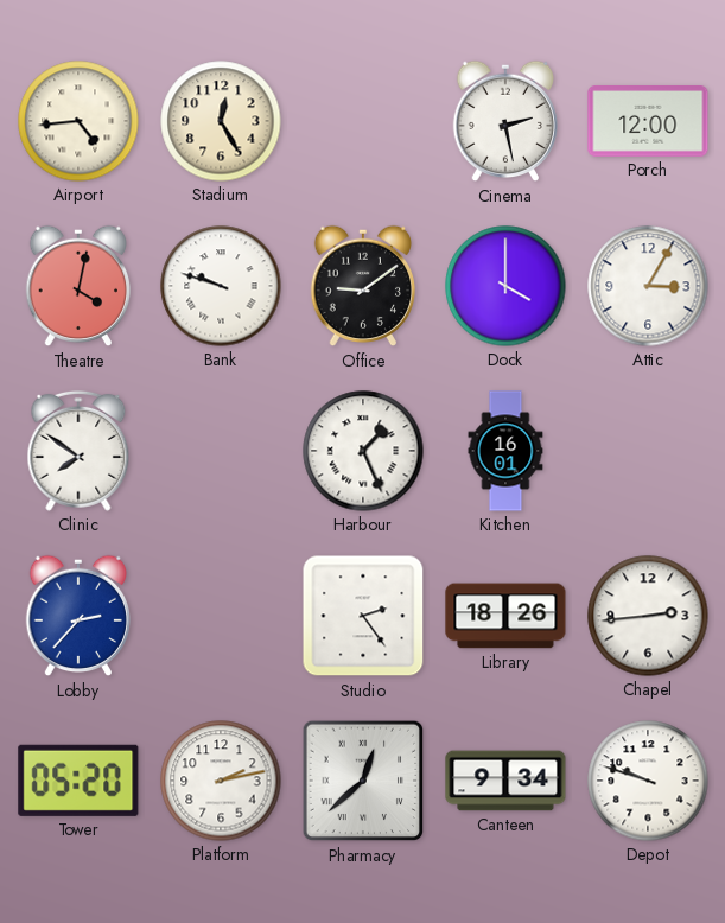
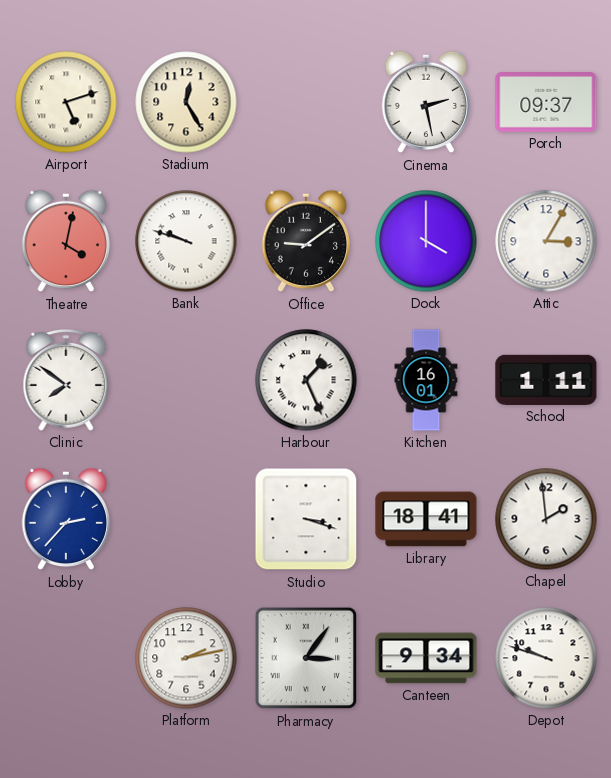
Airport: 4:44 -> 5:12
Porch: 12:00 -> 09:37
School: none -> 1:11
Studio: 2:24 -> 3:18
Library: 18:26 -> 18:41
Chapel: 2:44 -> 1:59
Tower: 05:20 -> none
Pharmacy: 12:38 -> 3:06
